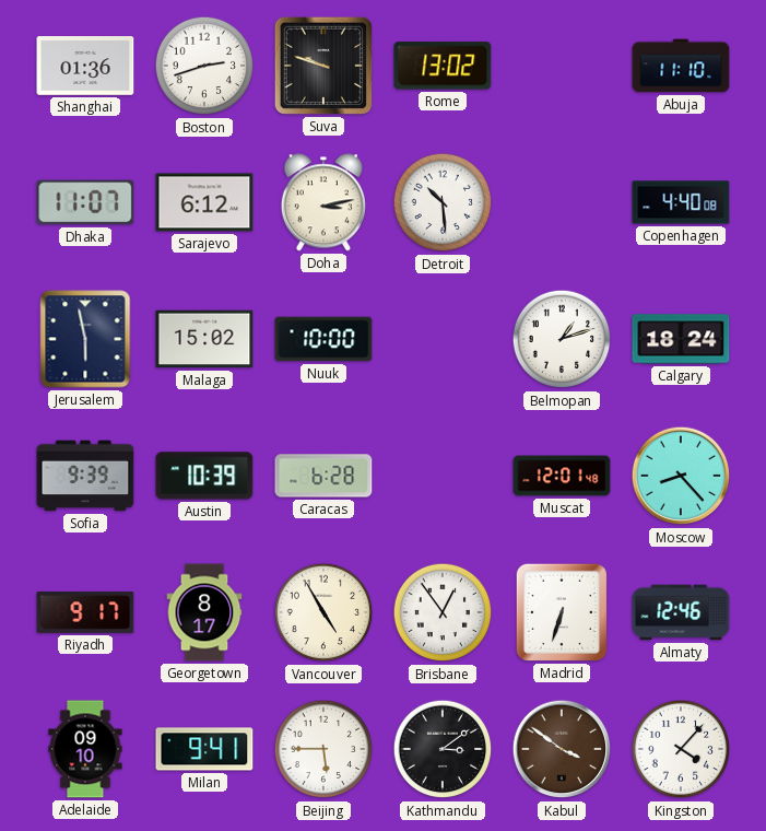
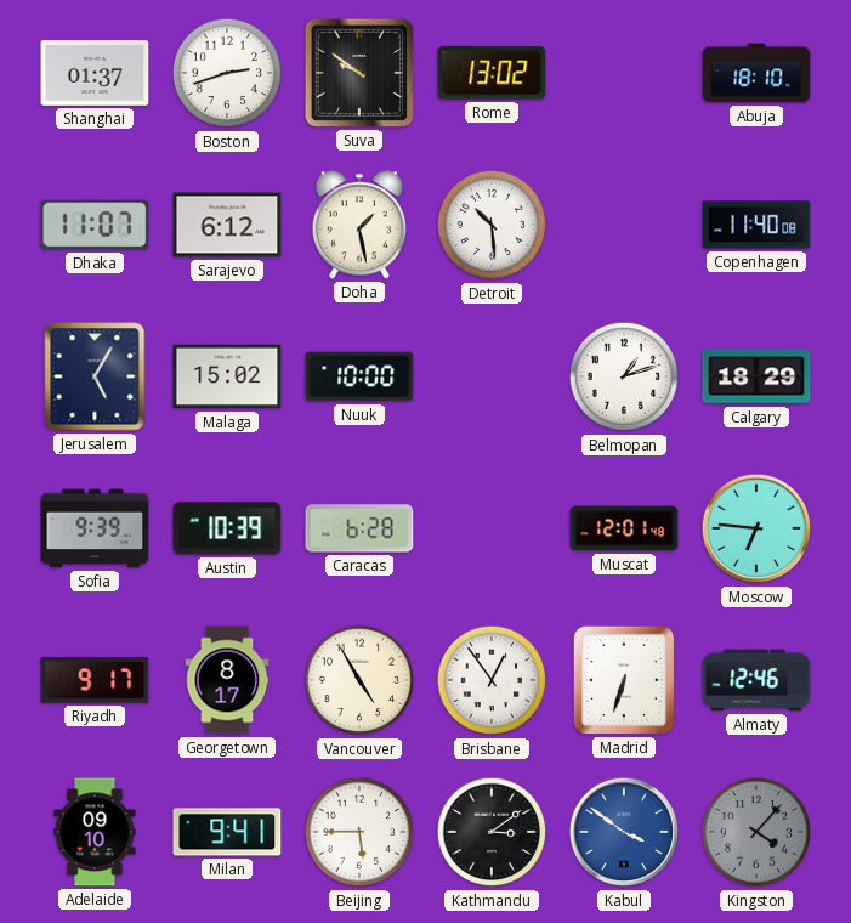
Shanghai: 01:36 -> 01:37
Suva: 9:48 -> 9:51
Abuja: 11:10 -> 18:10
Doha: 3:13 -> 1:28
Copenhagen: 4:40 -> 11:40
Jerusalem: 5:58 -> 5:05
Calgary: 18:24 -> 18:29
Moscow: 8:23 -> 6:46
Kabul dial: brown -> blue
Kingston dial: white -> grey
